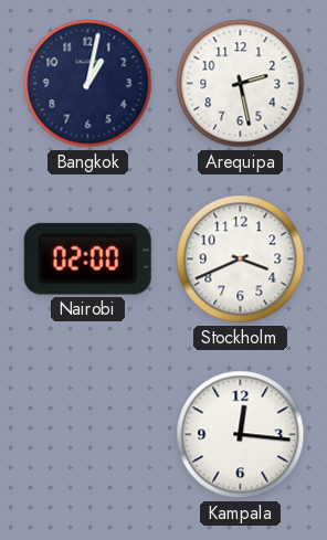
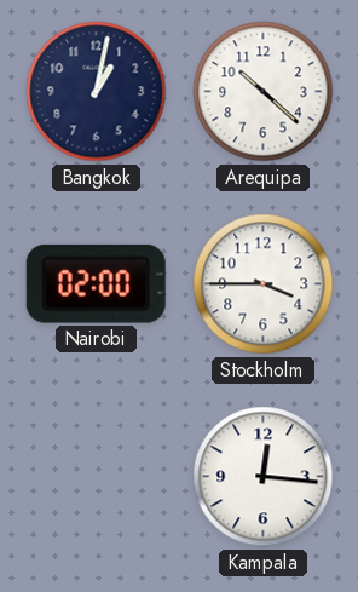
Arequipa: 2:28 -> 10:22
Stockholm: 3:41 -> 3:45
